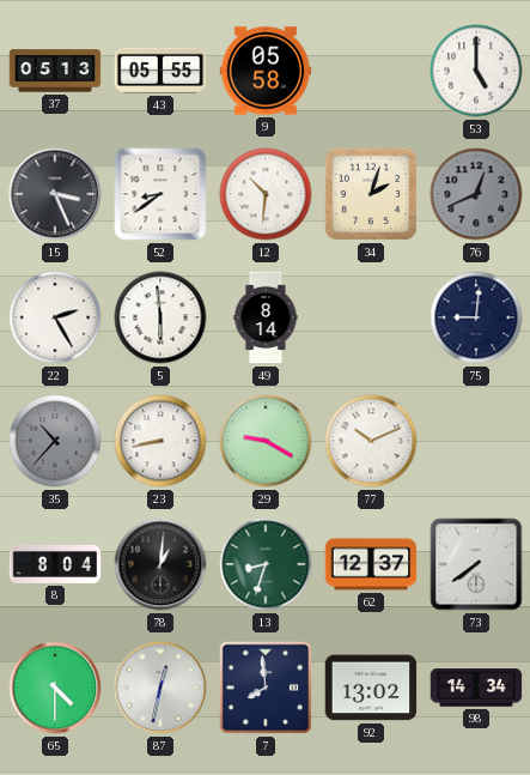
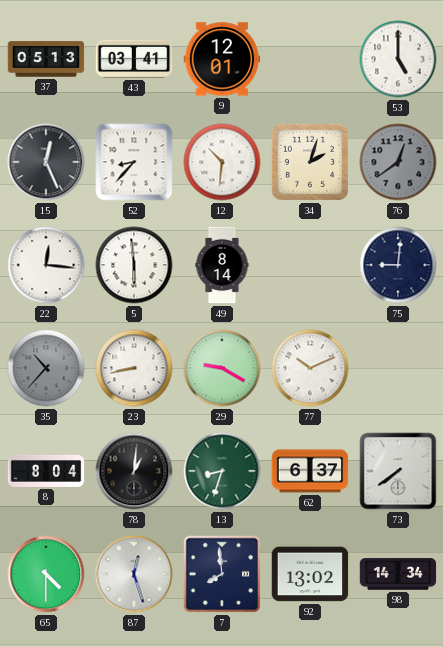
43: 05:55 -> 03:41
9: 05:58 -> 12:01
15: 3:26 -> 12:26
52: 8:39 -> 8:37
76: 12:41 -> 12:39
22: 2:25 -> 12:16
62: 12:37 -> 6:37
87: 12:32 -> 12:27
